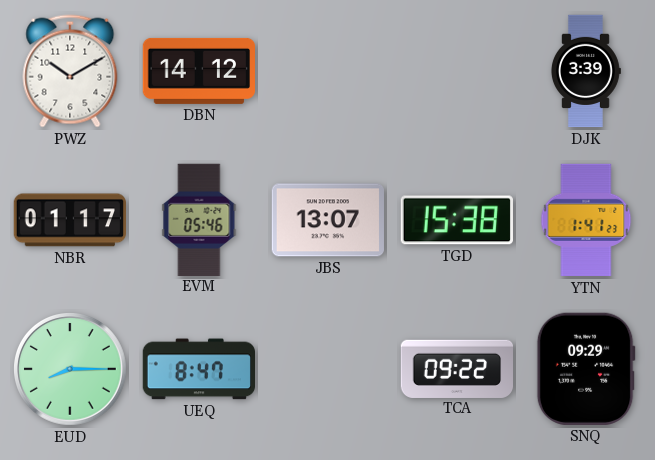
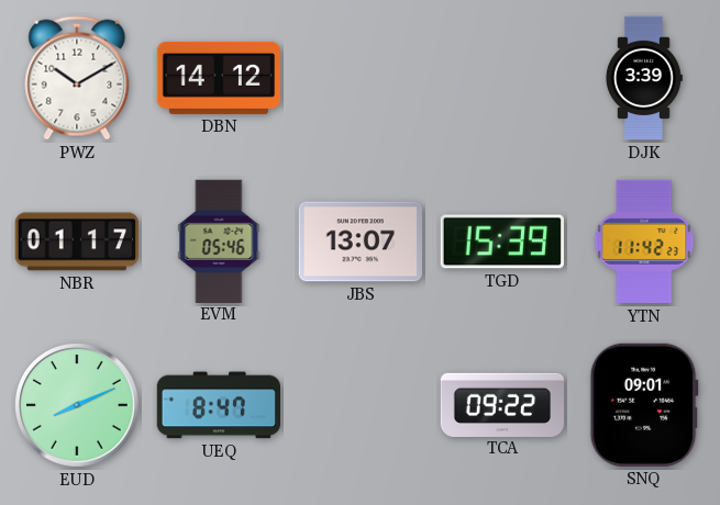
TGD: 15:38 -> 15:39
YTN: 1:41 -> 11:42
EUD: 8:15 -> 8:11
SNQ: 09:29 -> 09:01
